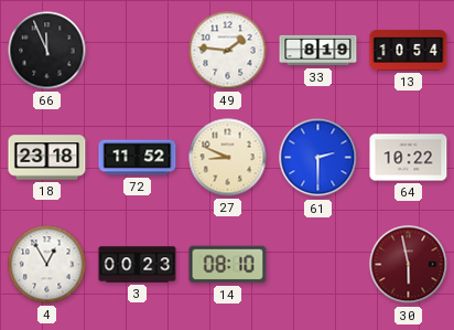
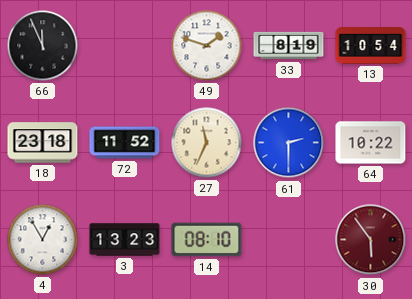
49: 1:46 -> 1:48
27: 8:49 -> 11:34
3: 00:23 -> 13:23
30: 5:58 -> 5:54
